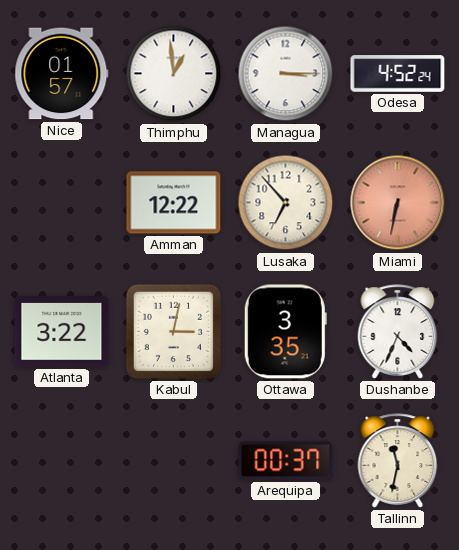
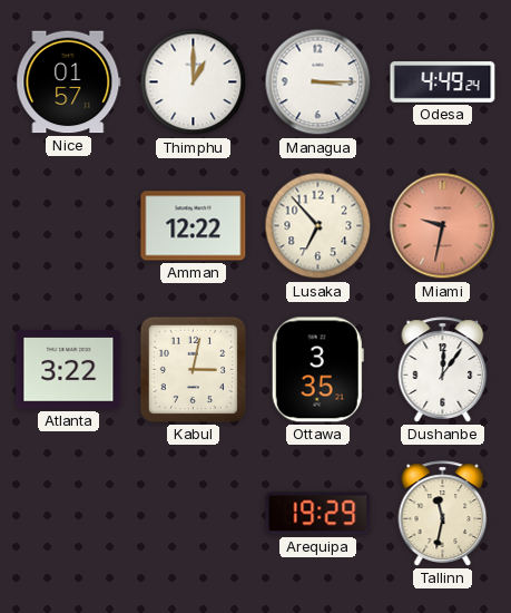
Thimphu: 12:59 -> 1:00
Odesa: 4:52 -> 4:49
Miami: 6:32 -> 9:32
Dushanbe: 4:34 -> 12:06
Arequipa: 00:37 -> 19:29
